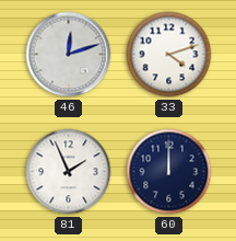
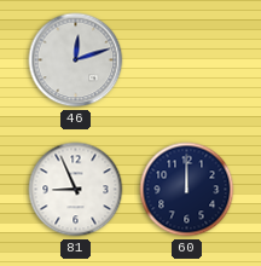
33: 4:12 -> none
81: 1:56 -> 8:56
